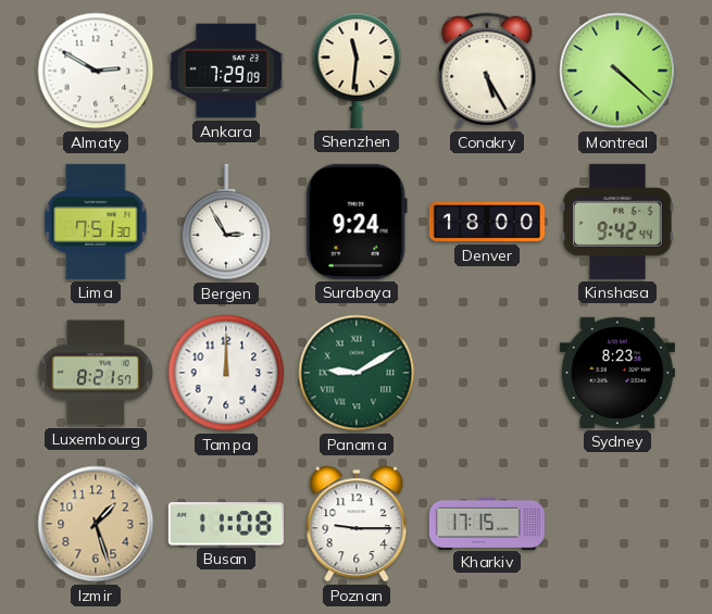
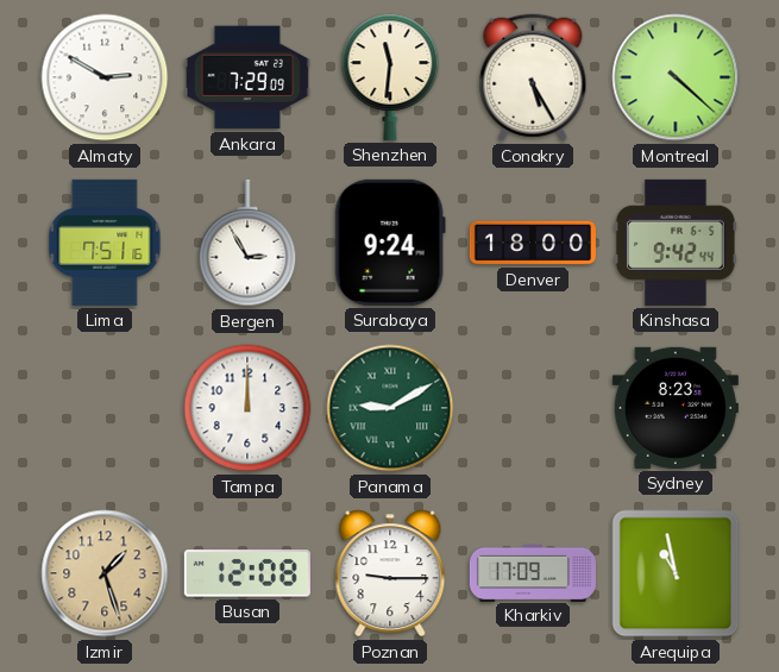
Lima: 7:51:30 -> 7:51:16
Luxembourg: 8:21 -> none
Busan: 11:08 -> 12:08
Kharkiv: 17:15 -> 17:09
Arequipa: none -> 10:58
